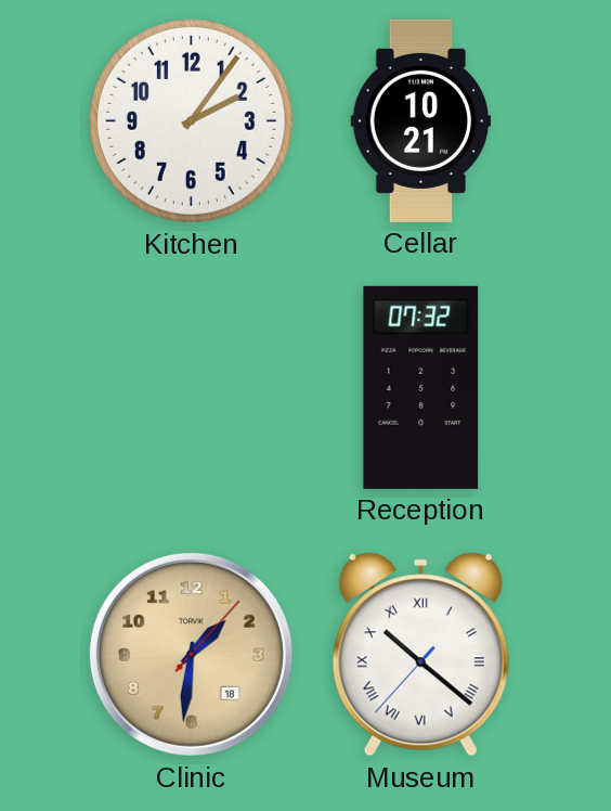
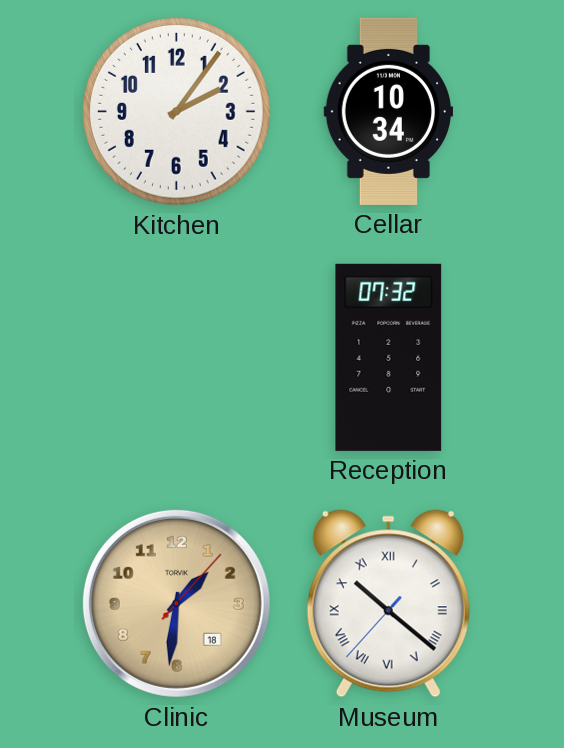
Cellar: 10:21 -> 10:34
